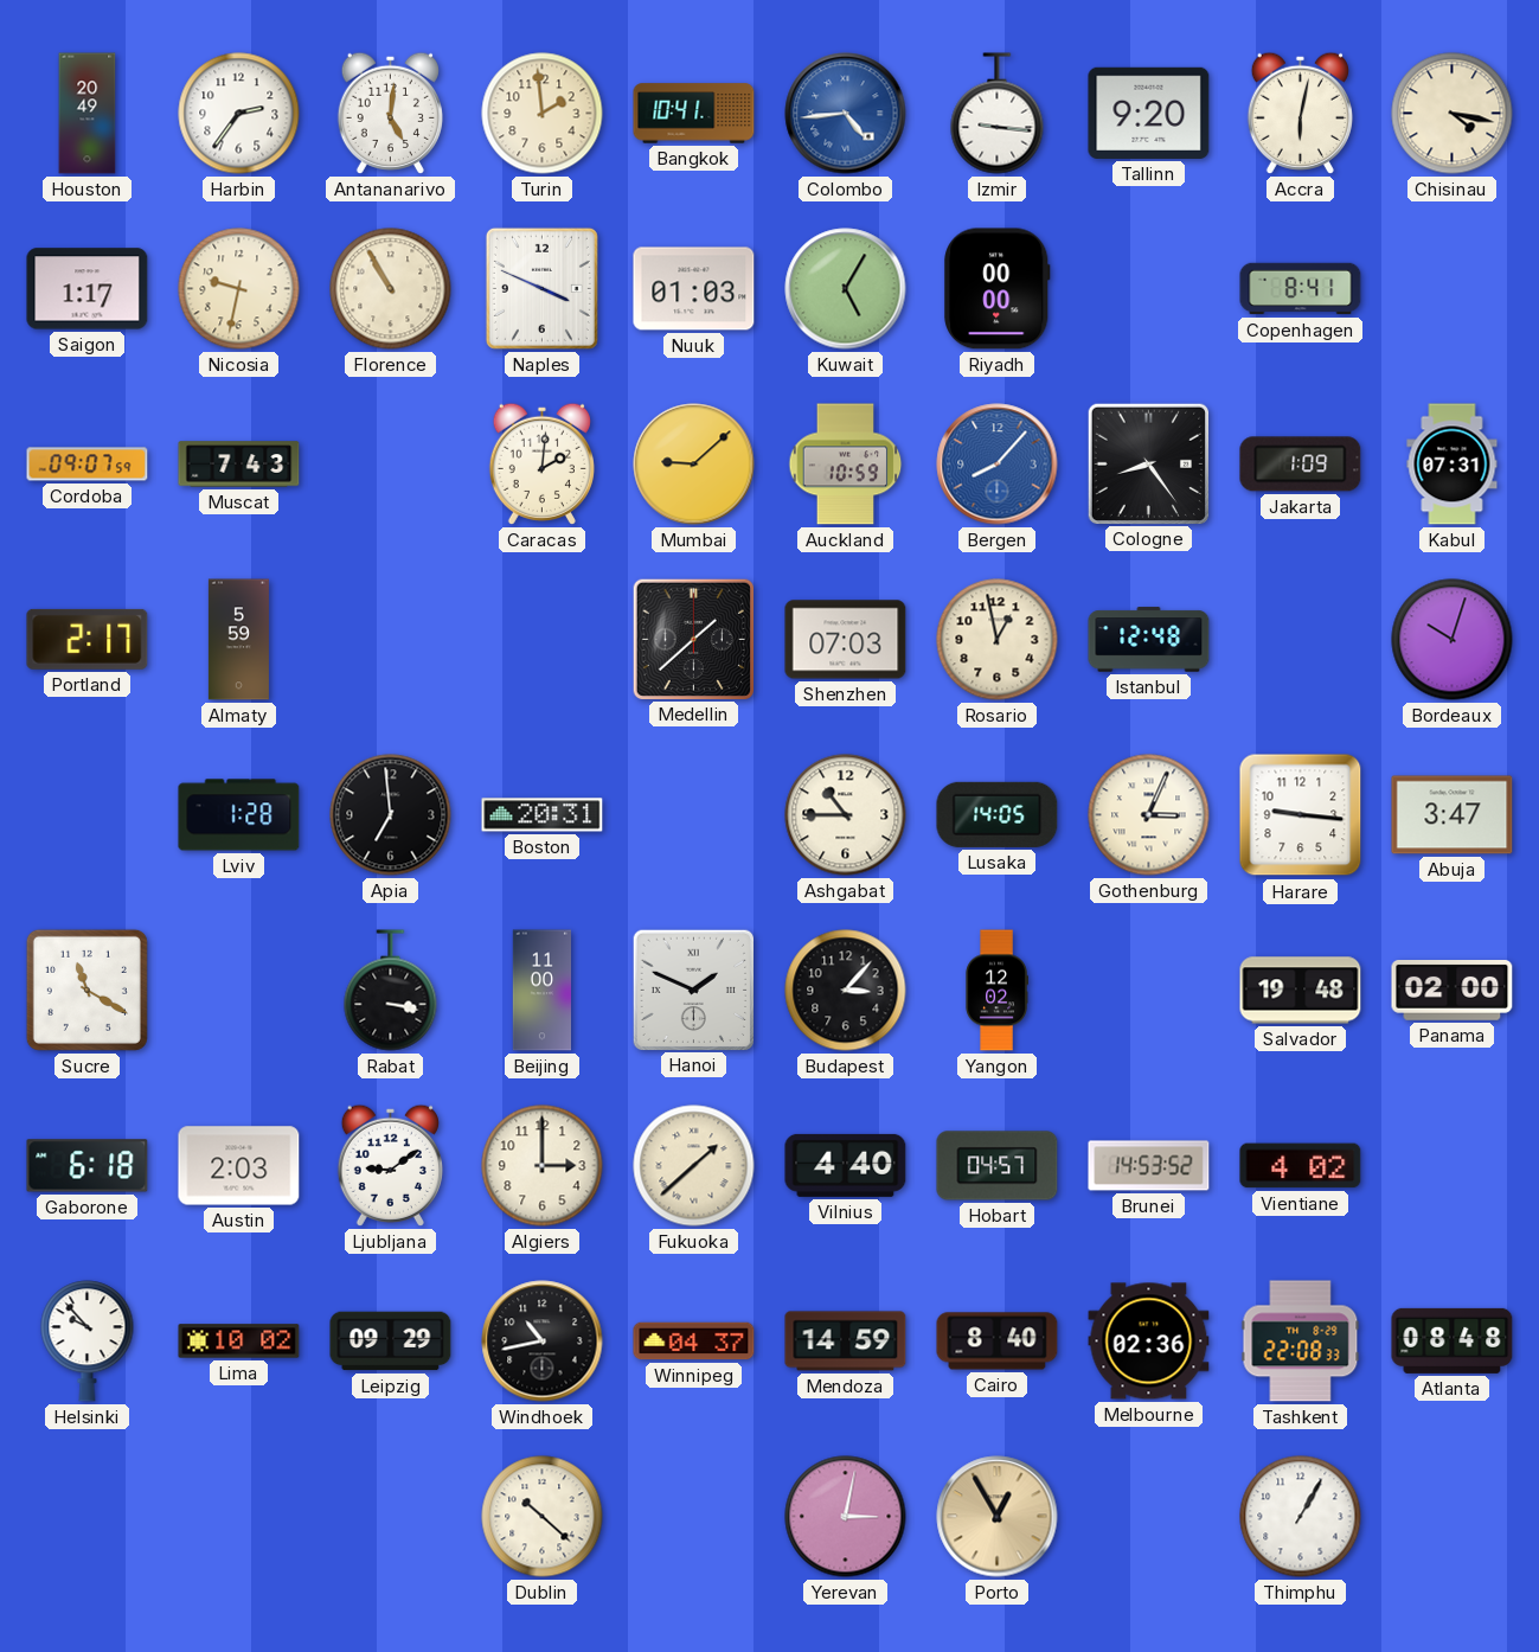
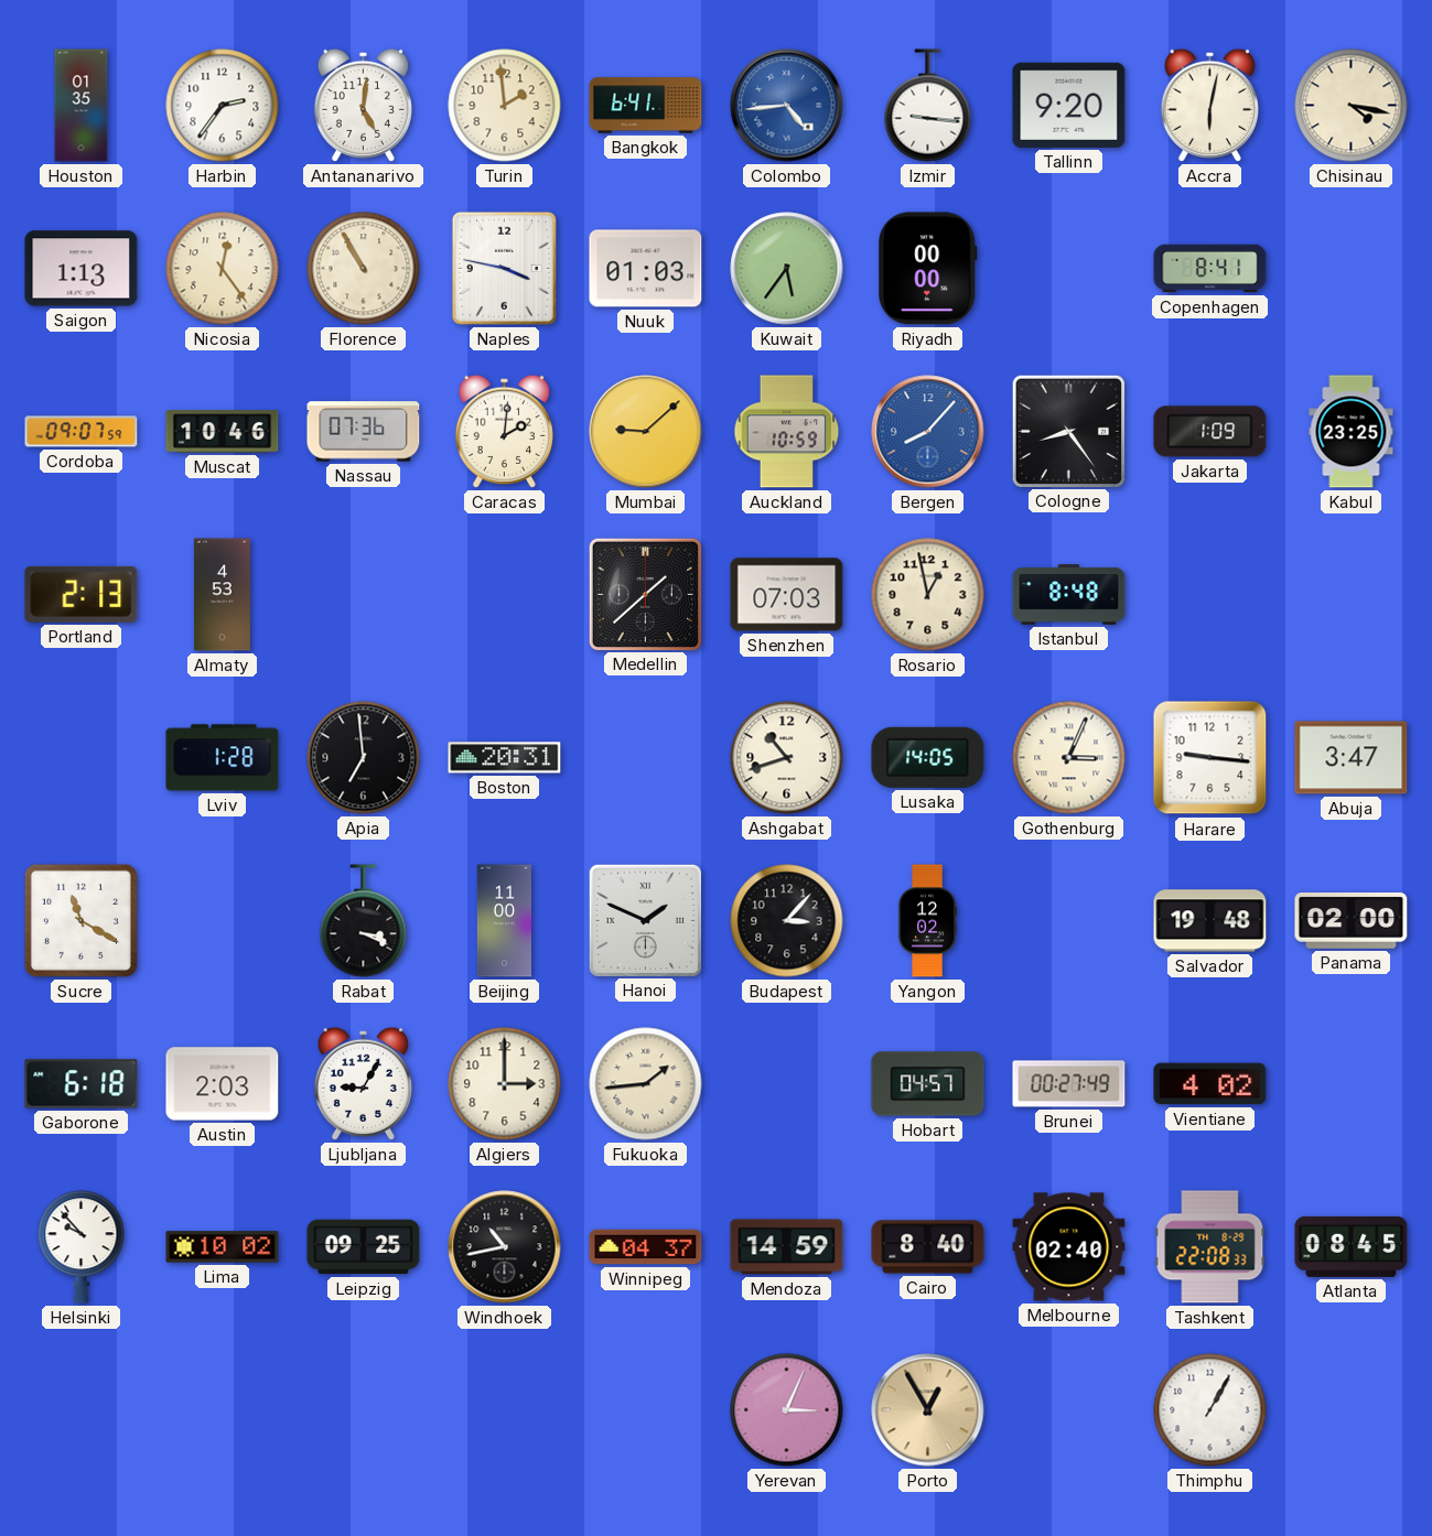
Houston: 20:49 -> 01:35
Bangkok: 10:41 -> 6:41
Saigon: 1:17 -> 1:13
Nicosia: 9:32 -> 12:24
Naples: 3:49 -> 3:47
Kuwait: 5:05 -> 5:36
Muscat: 7:43 -> 10:46
Nassau: none -> 07:36
Kabul: 07:31 -> 23:25
Portland: 2:17 -> 2:13
Almaty: 5:59 -> 4:53
Istanbul: 12:48 -> 8:48
Bordeaux: 10:03 -> none
Ashgabat: 10:45 -> 10:42
Rabat: 3:17 -> 3:19
Ljubljana: 9:09 -> 9:05
Fukuoka: 1:38 -> 1:44
Vilnius: 4:40 -> none
Brunei: 14:53 -> 00:27
Leipzig: 09:29 -> 09:25
Melbourne: 02:36 -> 02:40
Atlanta: 08:48 -> 08:45
Dublin: 10:22 -> none
Yerevan: 3:02 -> 3:04
